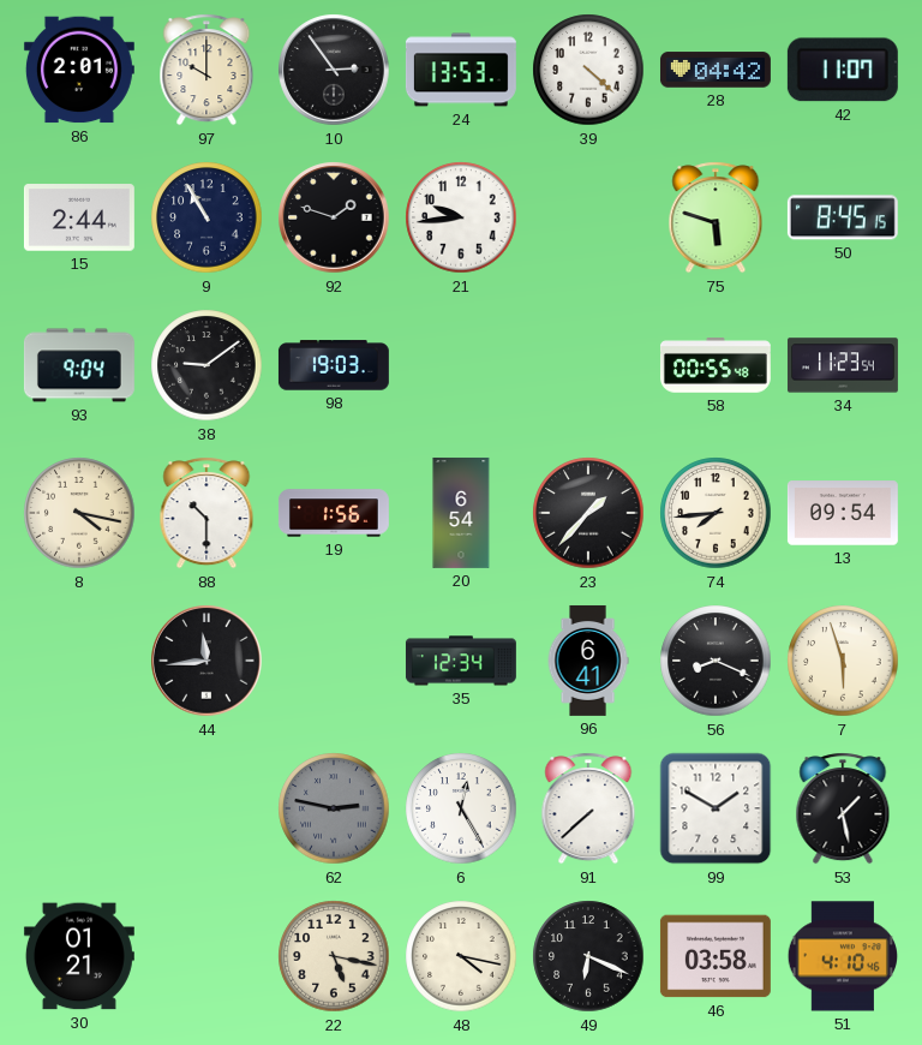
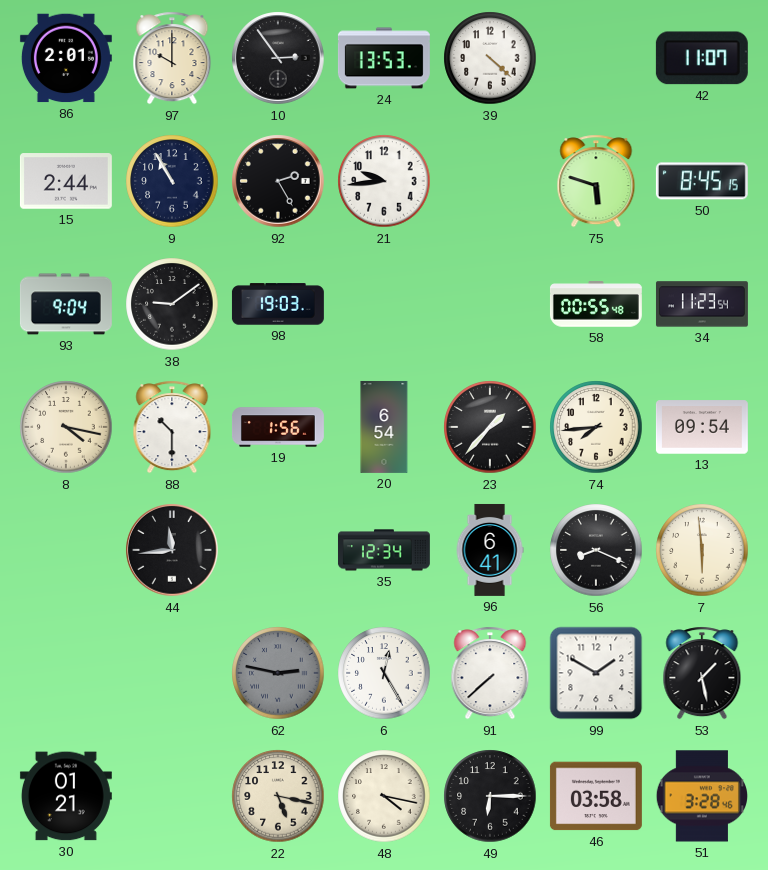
28: 04:42 -> none
92: 1:48 -> 2:25
7: 5:57 -> 5:59
49: 6:19 -> 6:15
51: 4:10 -> 3:28
